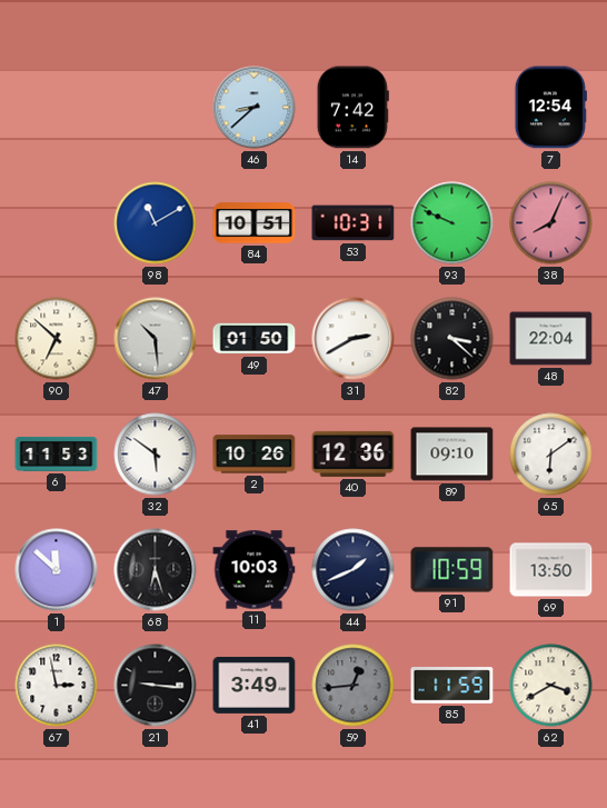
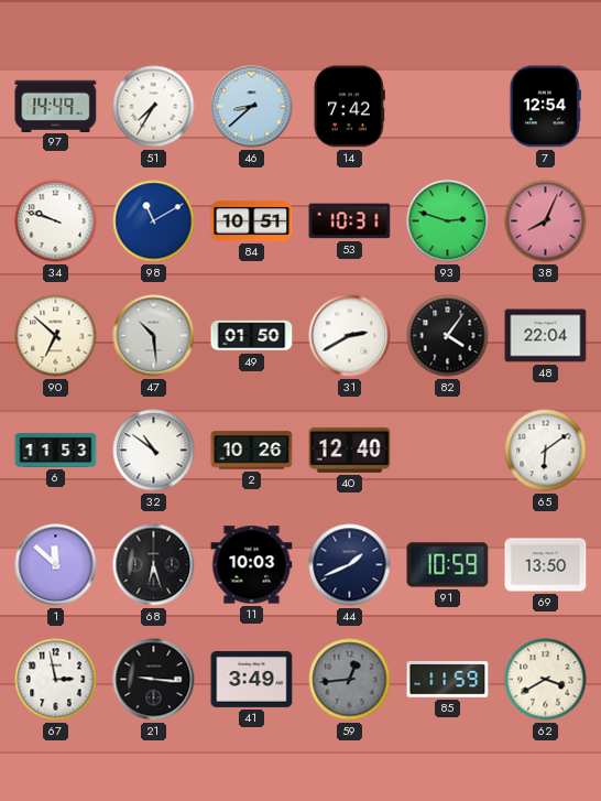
97: none -> 14:49
51: none -> 7:35
34: none -> 9:48
93: 9:49 -> 2:48
82: 3:22 -> 4:06
32: 5:51 -> 10:51
40: 12:36 -> 12:40
89: 09:10 -> none
